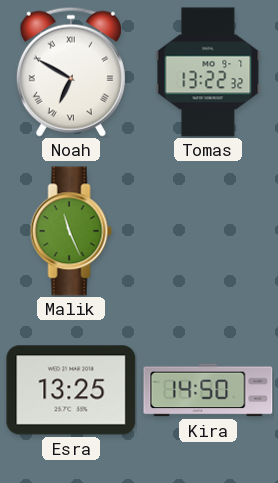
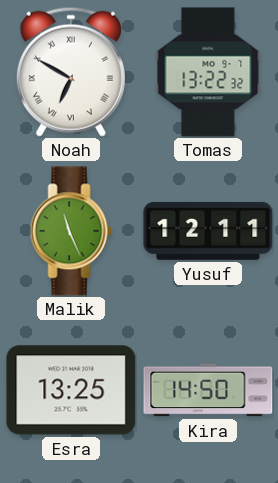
Yusuf: none -> 12:11
